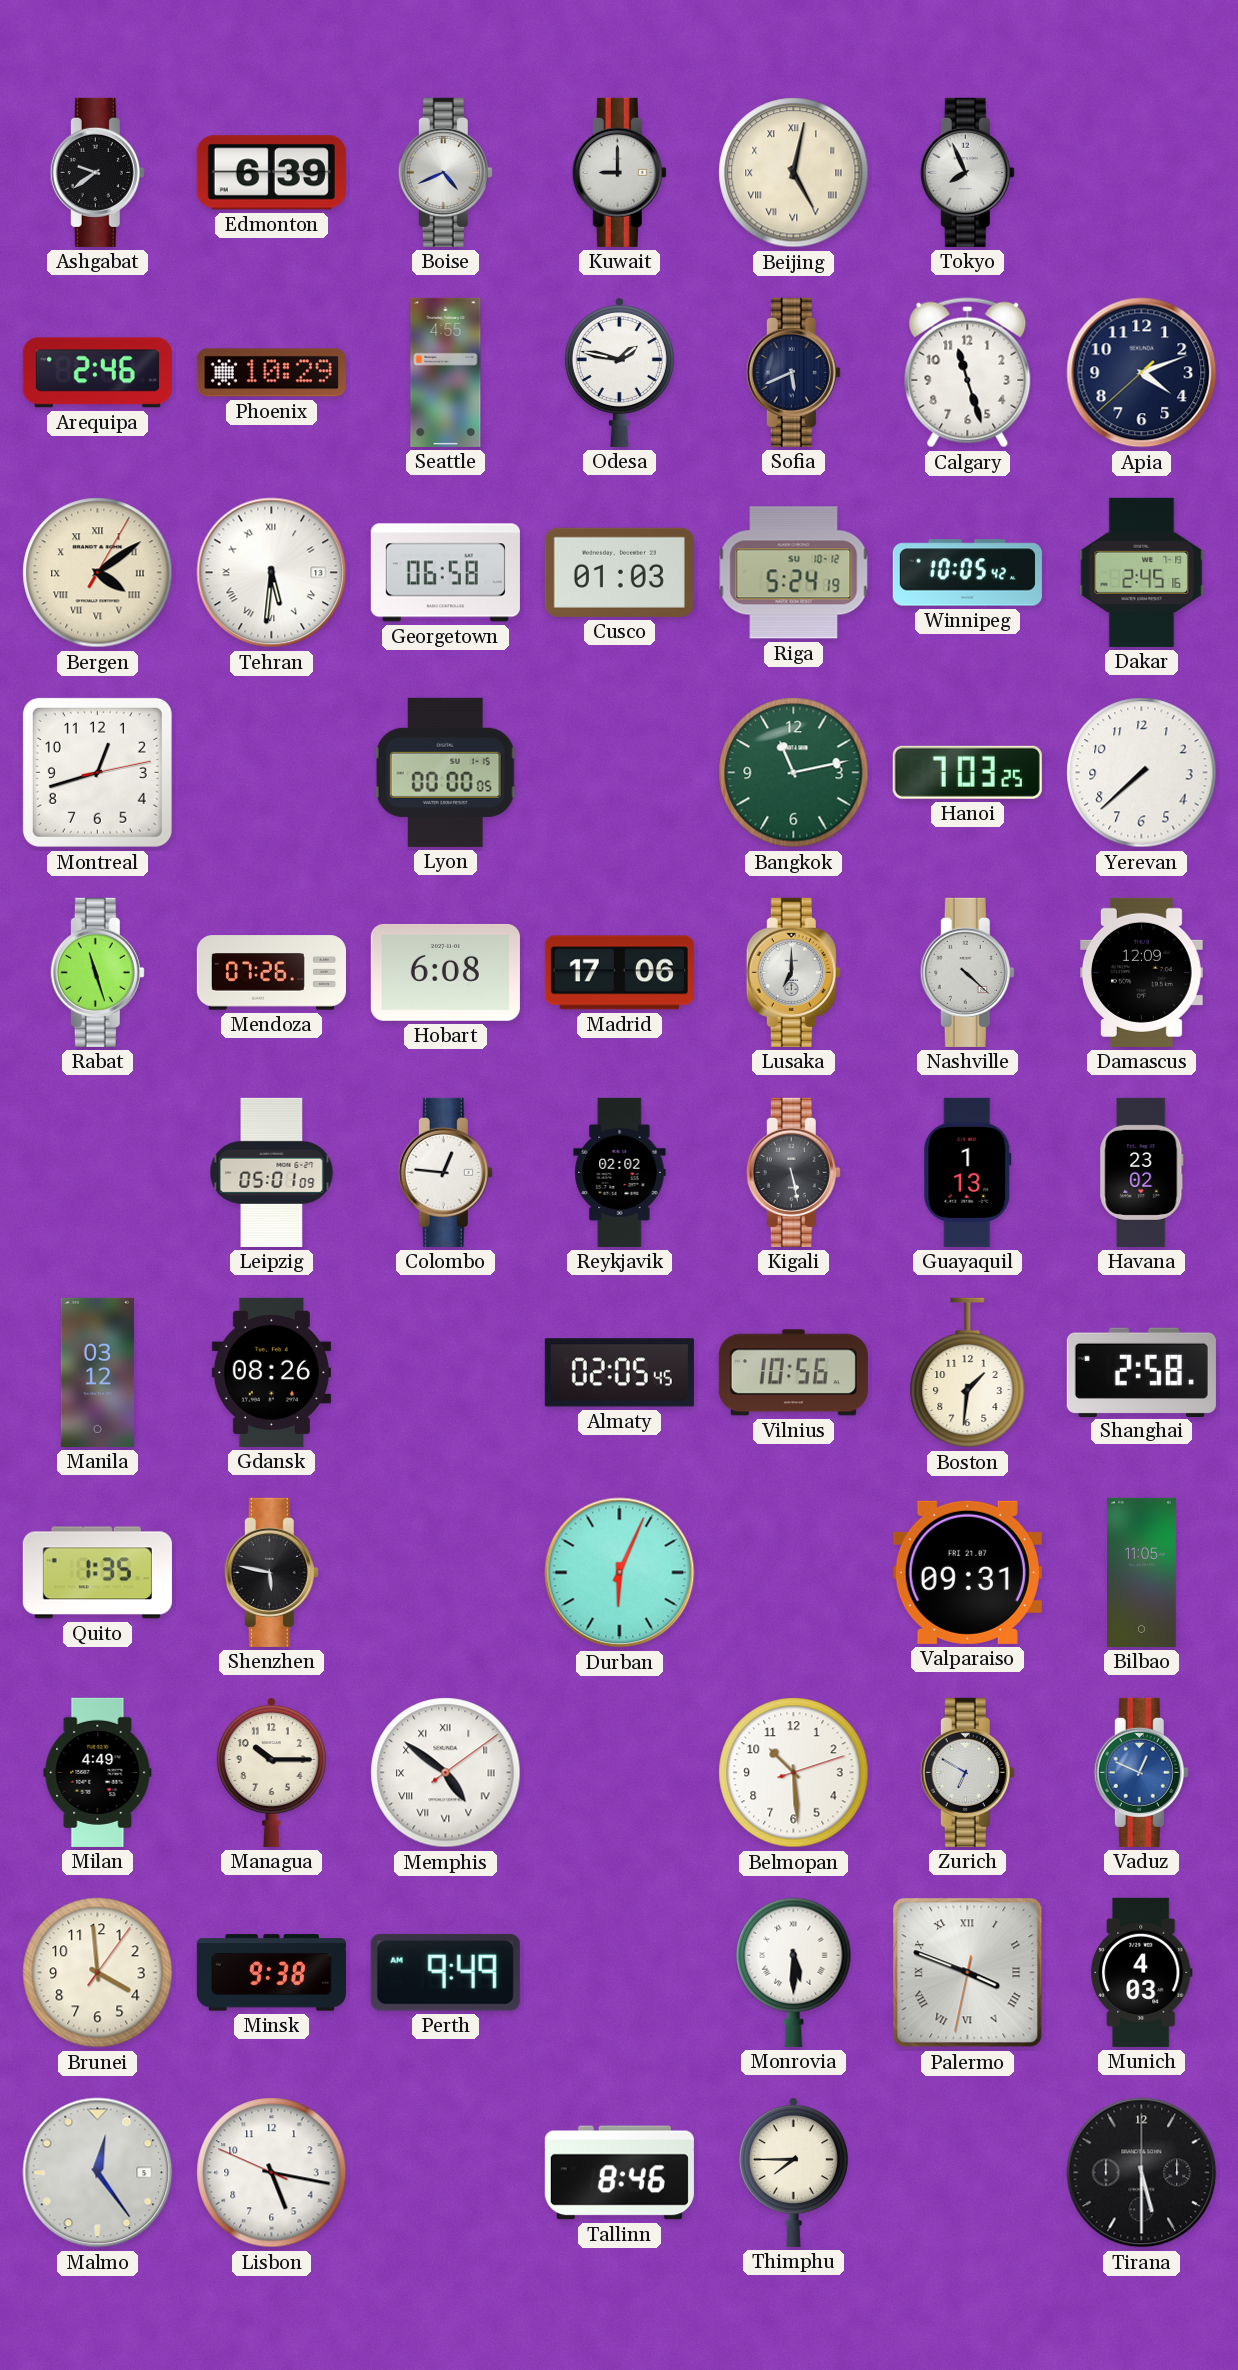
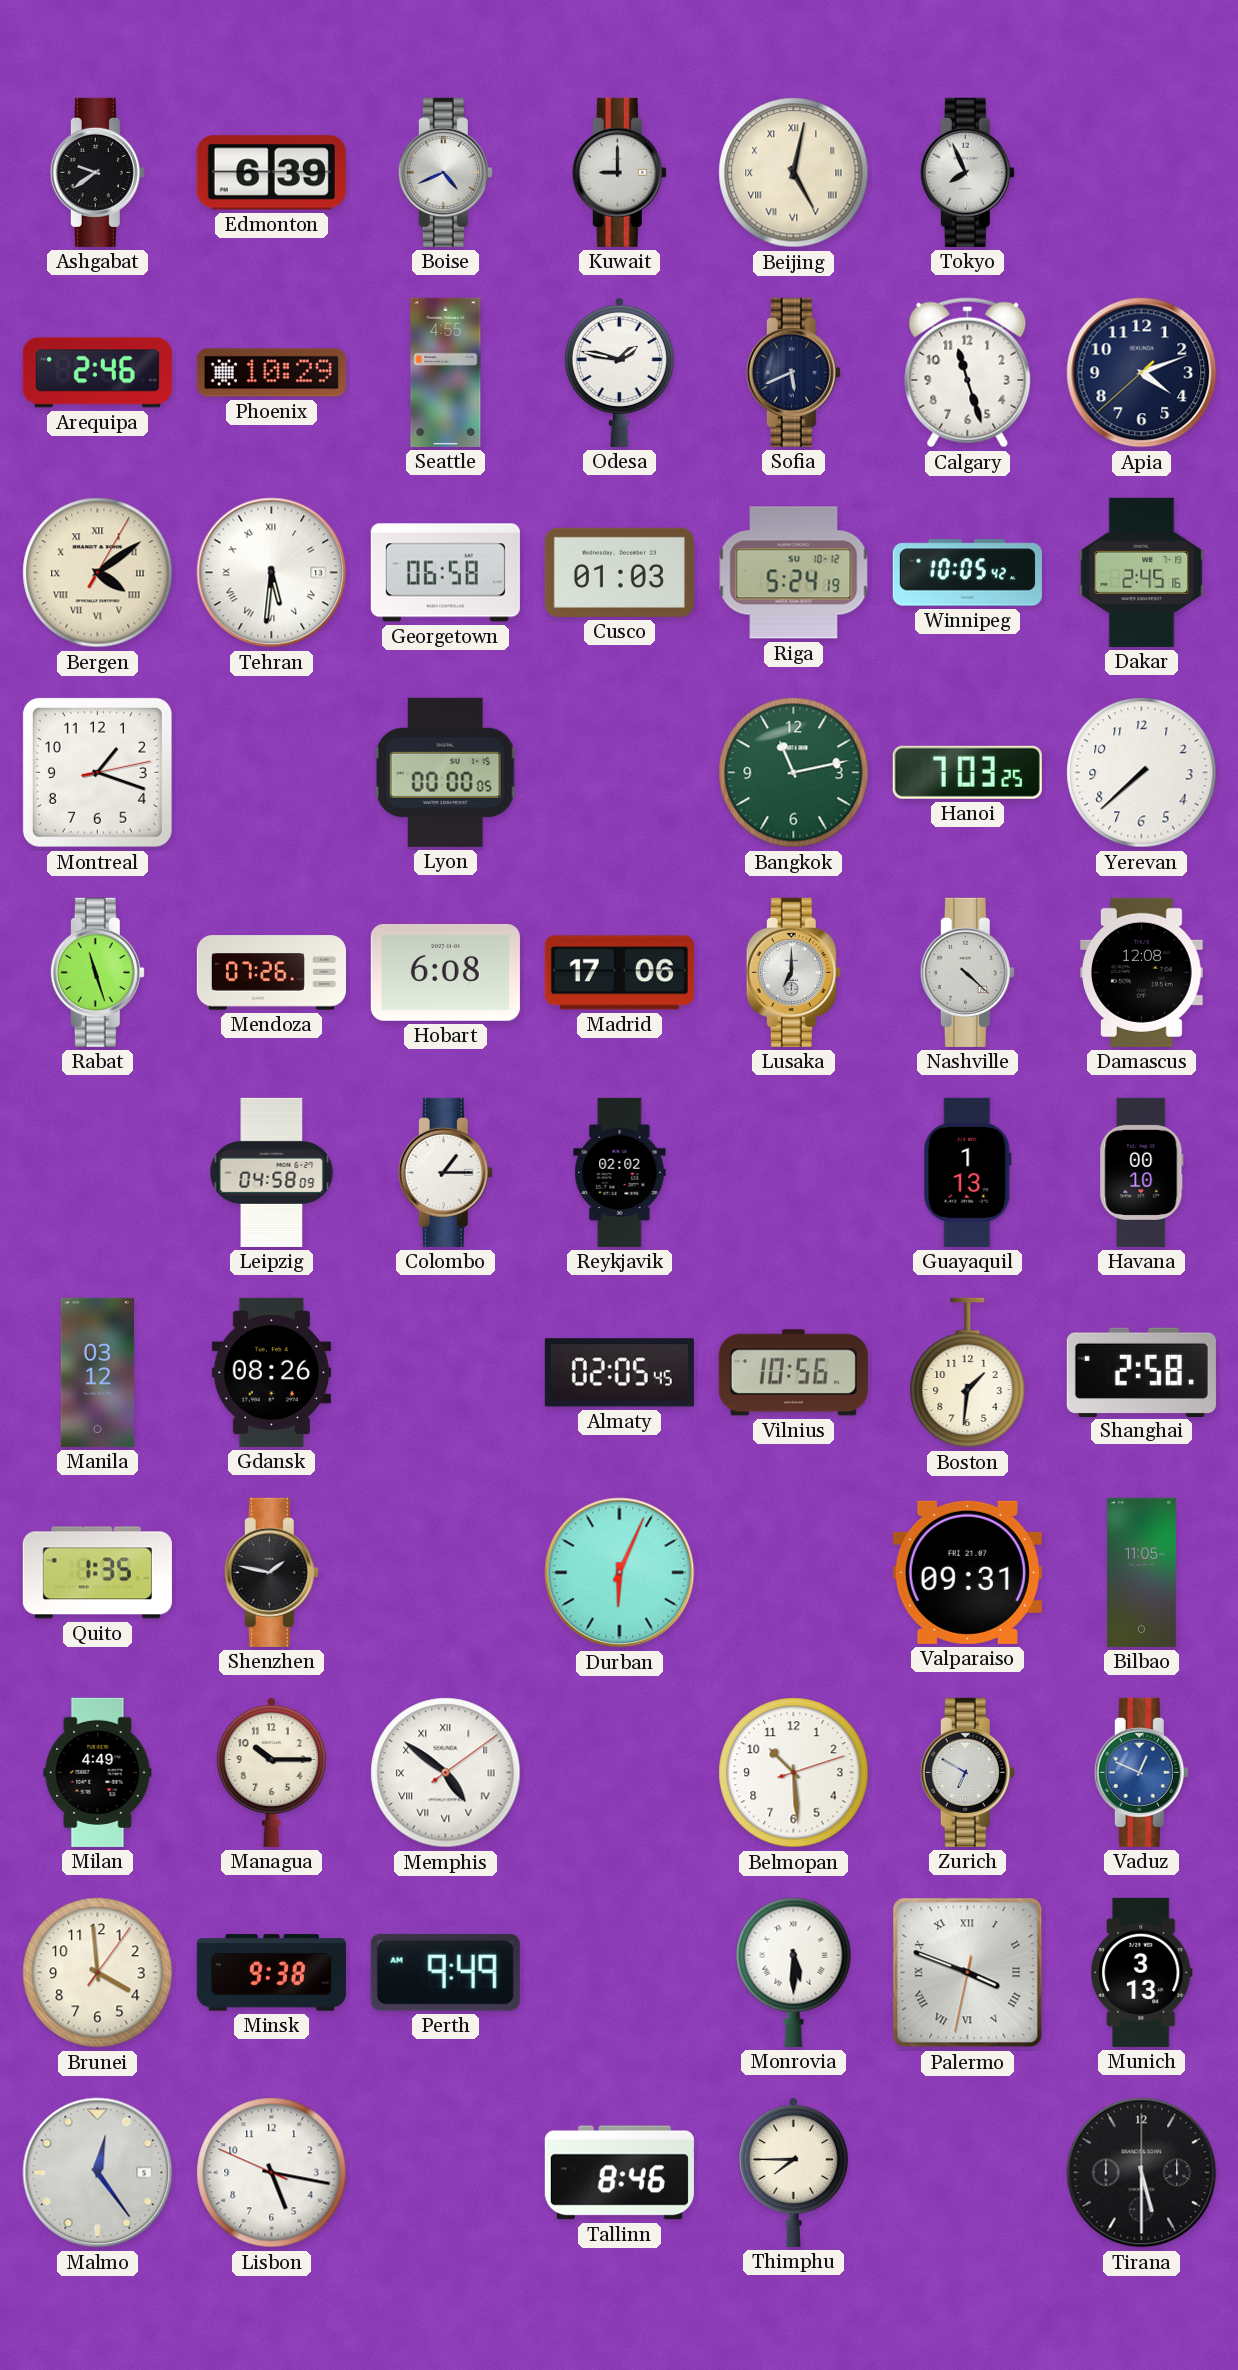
Montreal: 12:42 -> 1:18
Damascus: 12:09 -> 12:08
Leipzig: 05:01 -> 04:58
Colombo: 12:46 -> 1:15
Kigali: 5:28 -> none
Havana: 23:02 -> 00:10
Shenzhen: 5:47 -> 1:47
Munich: 4:03 -> 3:13
